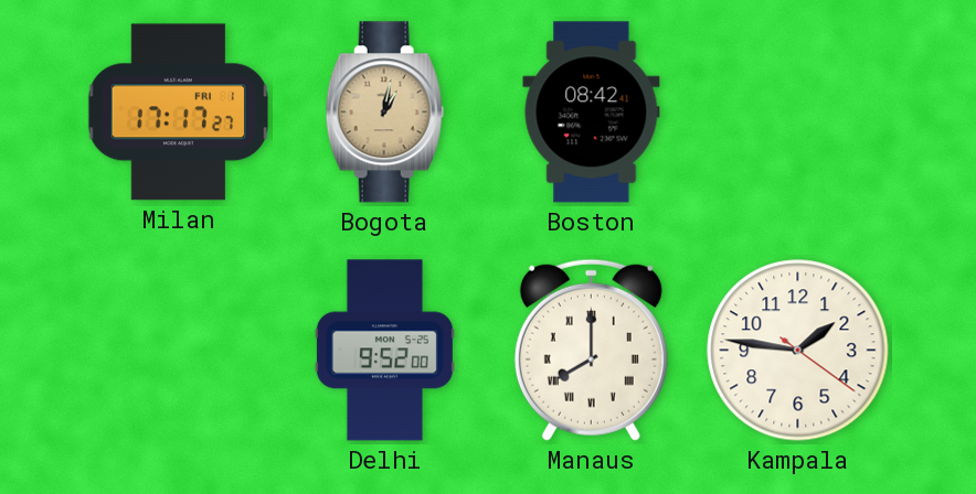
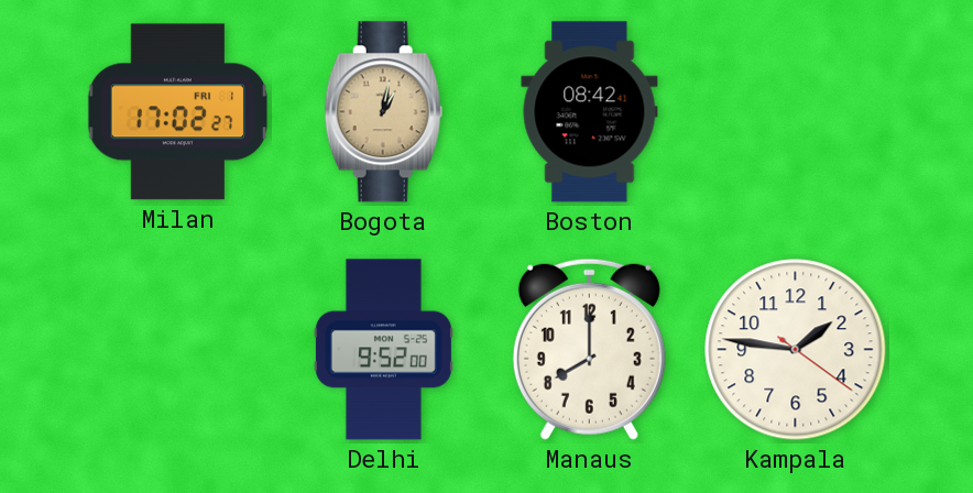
Milan: 17:17 -> 17:02
Manaus numerals: Roman -> Arabic
